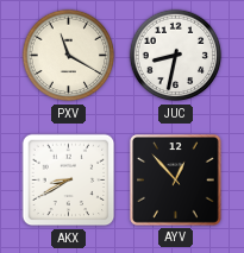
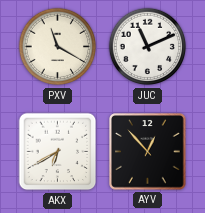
JUC: 8:32 -> 11:11
AKX: 8:40 -> 6:40
